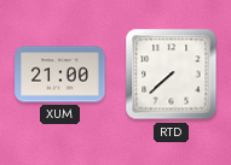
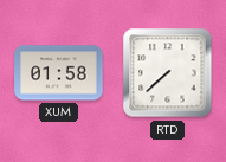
XUM: 21:00 -> 01:58
